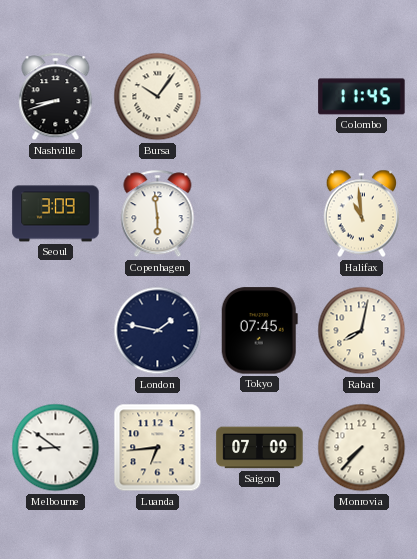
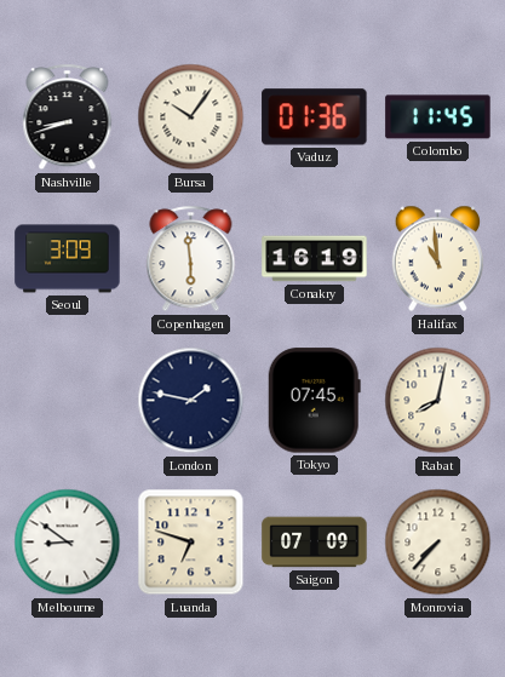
Vaduz: none -> 01:36
Conakry: none -> 16:19
Luanda: 6:44 -> 6:48
